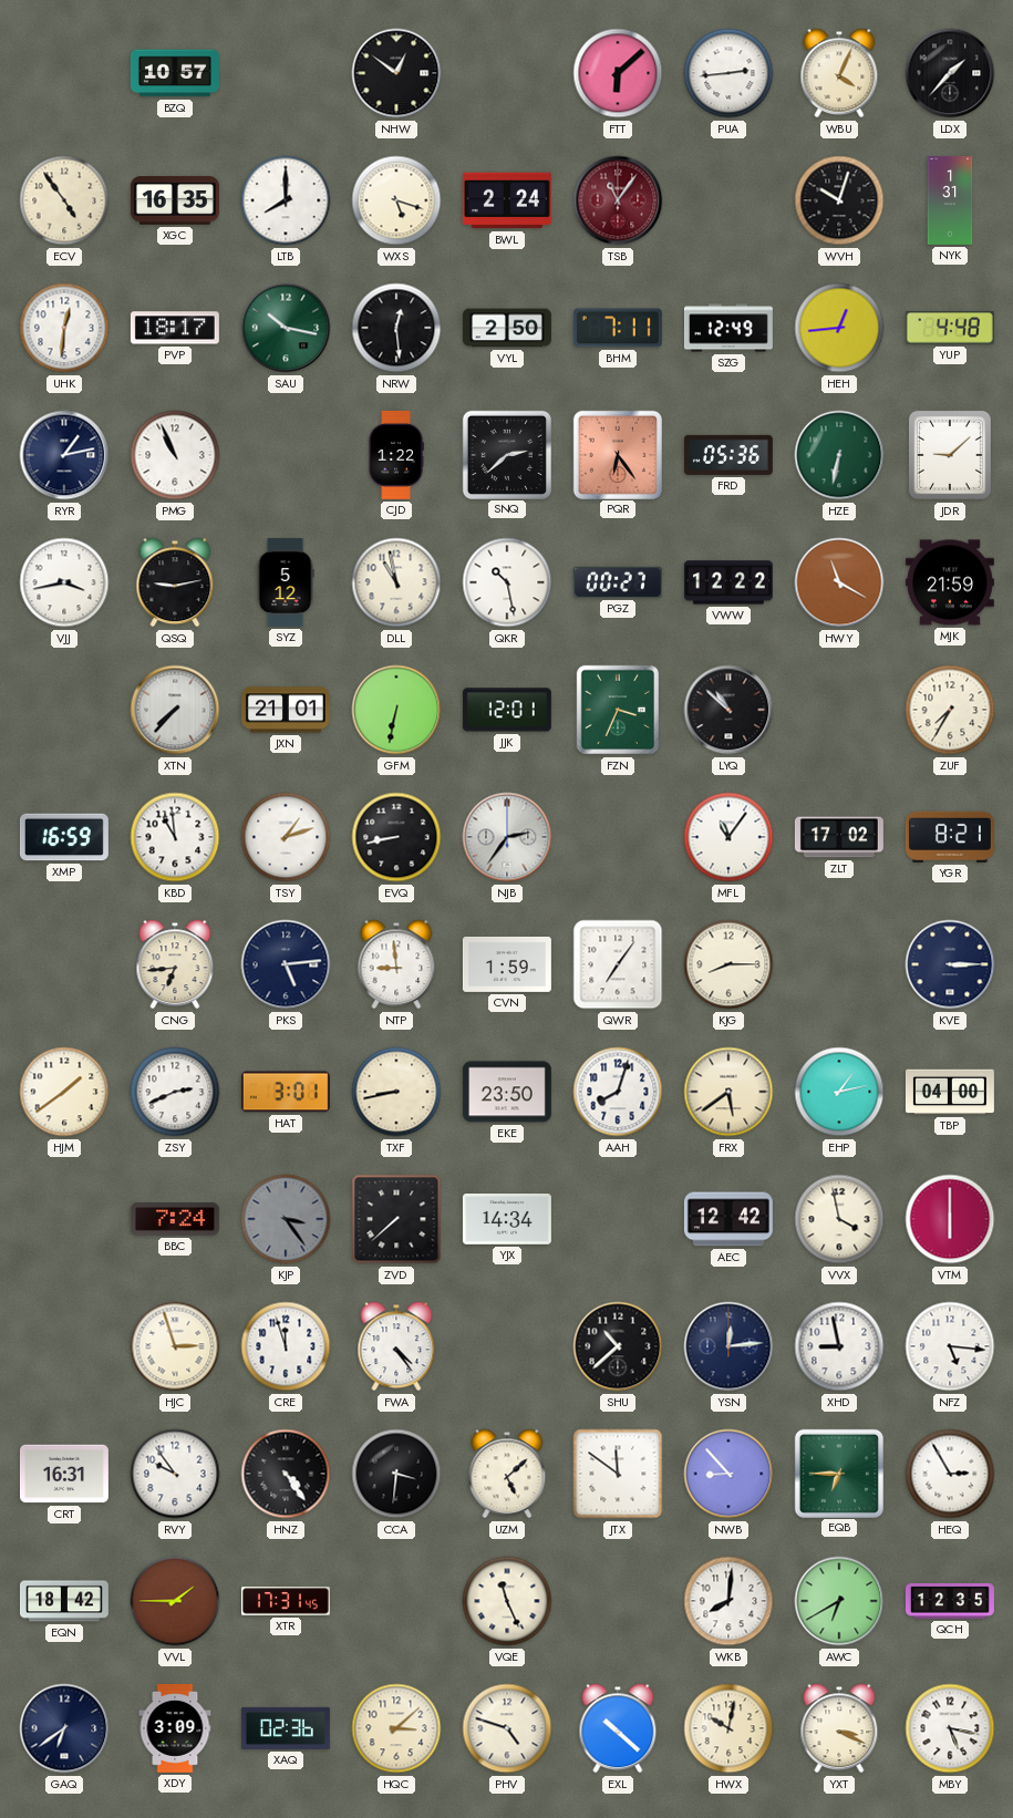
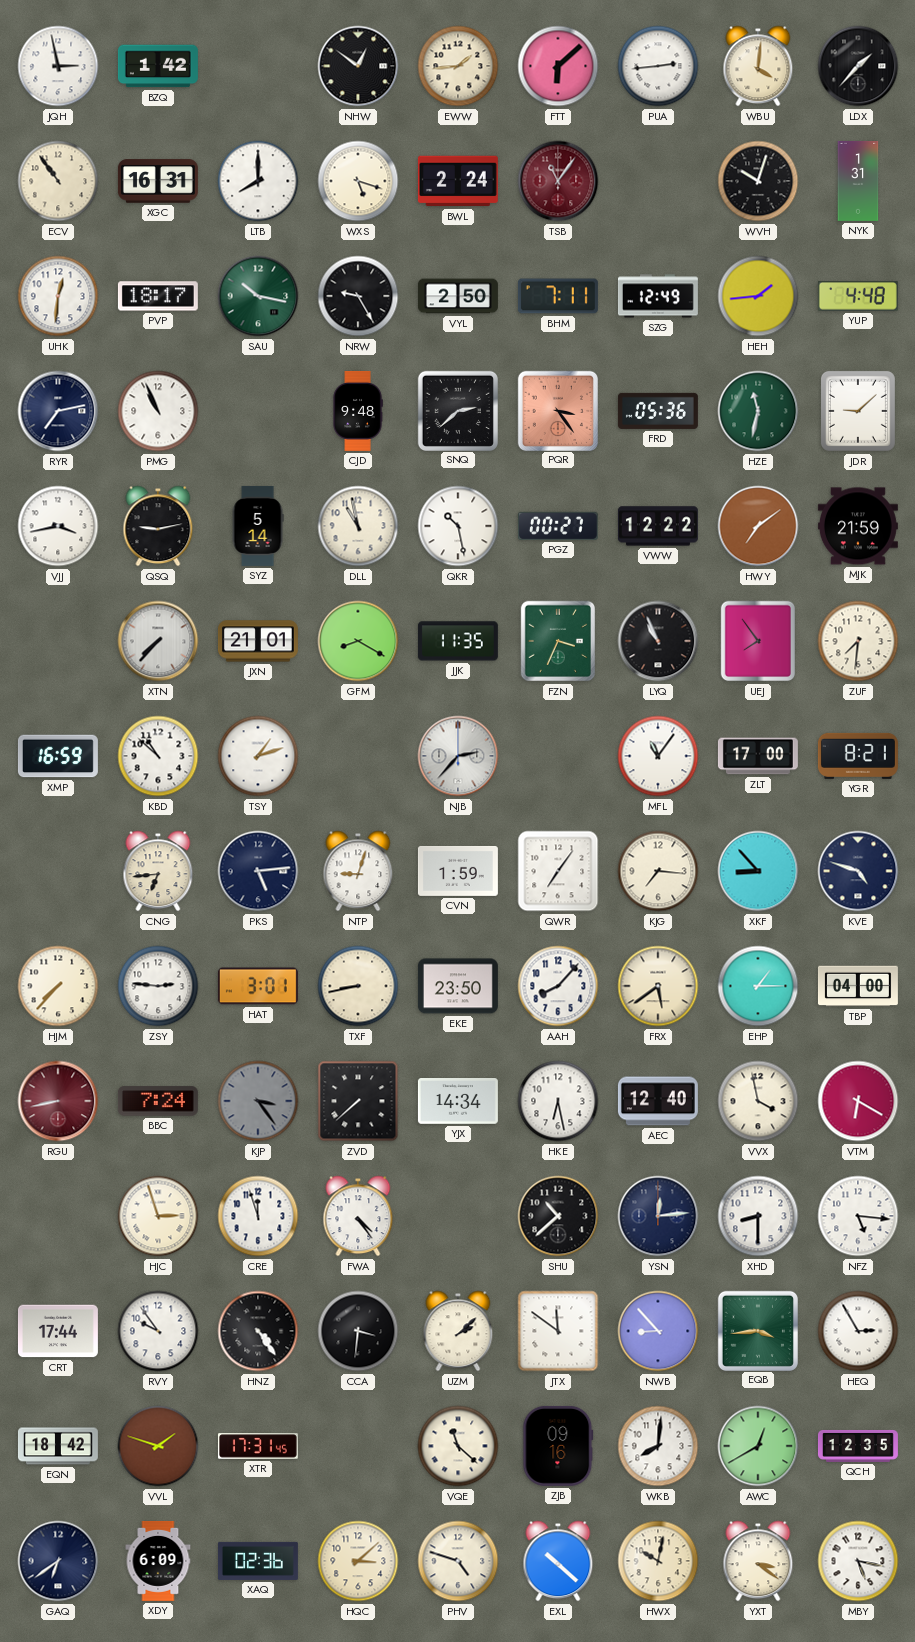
JQH: none -> 2:58
BZQ: 10:57 -> 1:42
EWW: none -> 1:44
WBU: 4:04 -> 4:01
ECV: 4:54 -> 10:54
XGC: 16:35 -> 16:31
NRW: 12:29 -> 9:25
HEH: 12:44 -> 1:44
RYR: 1:13 -> 7:13
CJD: 1:22 -> 9:48
PQR: 6:24 -> 3:24
HZE: 6:32 -> 11:32
SYZ: 5:12 -> 5:14
HWY: 11:20 -> 7:09
GFM: 6:32 -> 8:20
JJK: 12:01 -> 11:35
LYQ: 10:52 -> 10:56
UEJ: none -> 7:54
ZUF: 7:35 -> 7:31
KBD: 10:59 -> 10:52
EVQ: 8:43 -> none
NJB: 2:36 -> 2:37
ZLT: 17:02 -> 17:00
NTP: 8:59 -> 9:03
KJG: 8:15 -> 7:16
XKF: none -> 8:53
KVE: 3:15 -> 4:48
HJM: 1:39 -> 7:37
ZSY: 2:41 -> 2:46
AAH: 8:03 -> 8:07
EHP: 1:13 -> 1:15
RGU: none -> 8:43
HKE: none -> 6:28
AEC: 12:42 -> 12:40
VTM: 6:00 -> 6:20
XHD: 8:58 -> 8:30
CRT: 16:31 -> 17:44
UZM: 5:08 -> 2:08
EQB: 6:45 -> 3:44
VVL: 1:45 -> 1:48
VQE: 11:26 -> 11:22
ZJB: none -> 09:16
AWC: 6:40 -> 12:40
XDY: 3:09 -> 6:09
YXT: 3:19 -> 3:21
